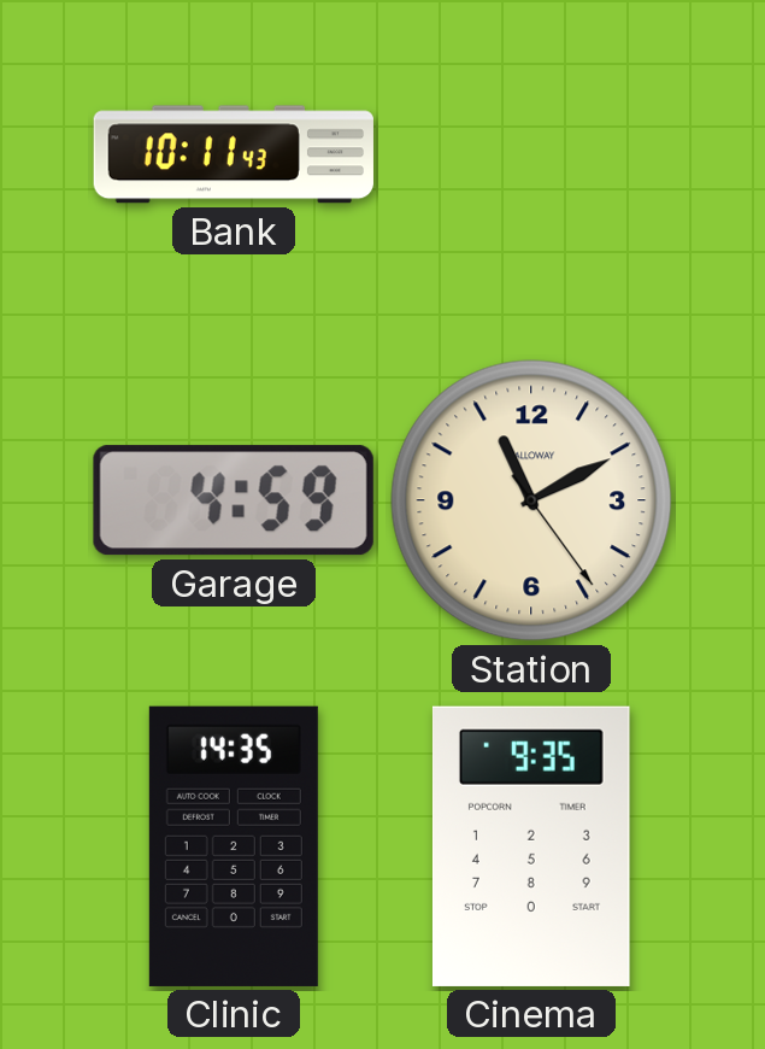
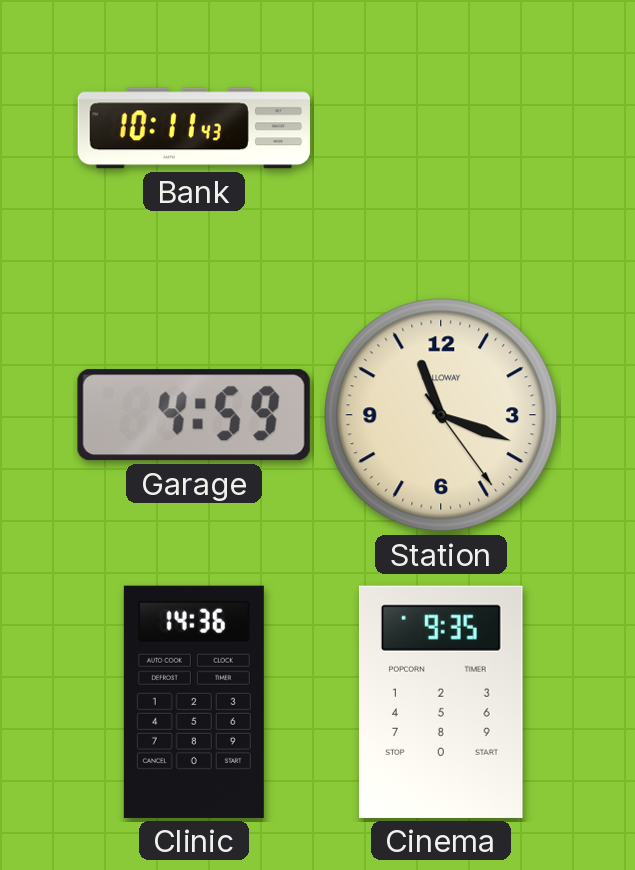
Station: 11:10 -> 11:18
Clinic: 14:35 -> 14:36
